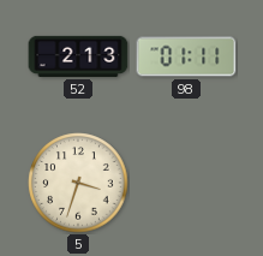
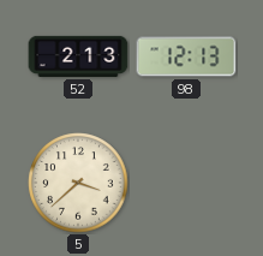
98: 01:11 -> 12:13
5: 3:33 -> 3:38
